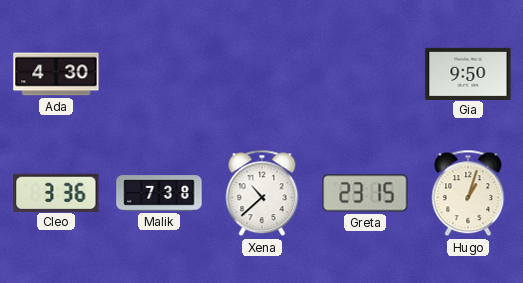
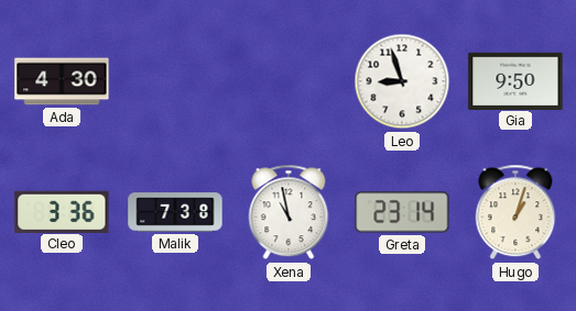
Leo: none -> 8:57
Xena: 10:38 -> 10:58
Greta: 23:15 -> 23:14
